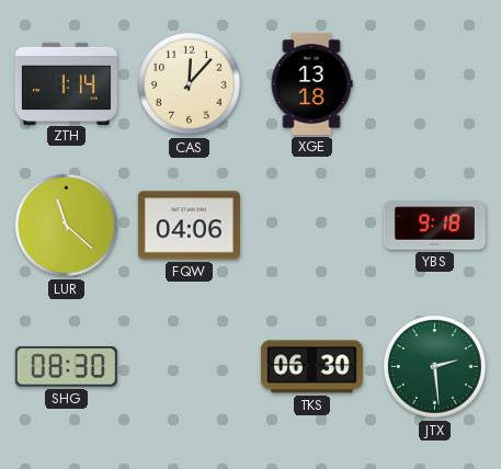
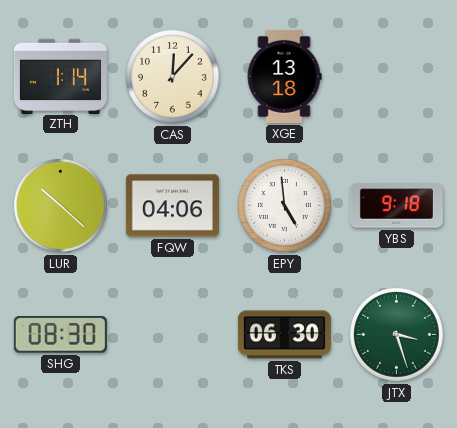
LUR: 11:22 -> 10:22
EPY: none -> 4:59
JTX: 2:29 -> 3:27
